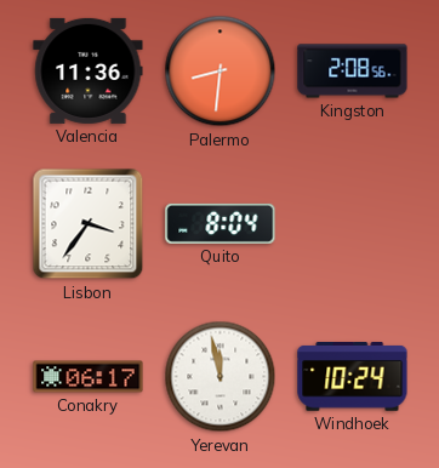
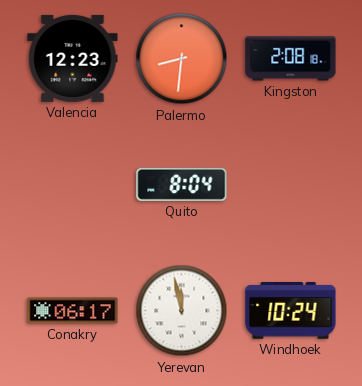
Valencia: 11:36 -> 12:23
Kingston: 2:08:56 -> 2:08:18
Lisbon: 3:36 -> none
